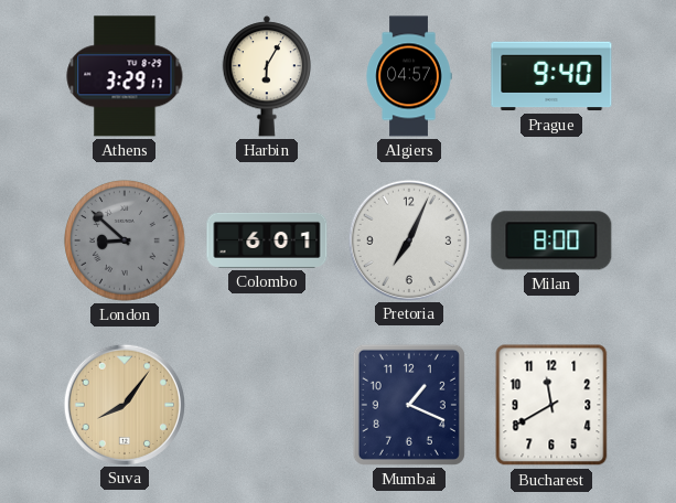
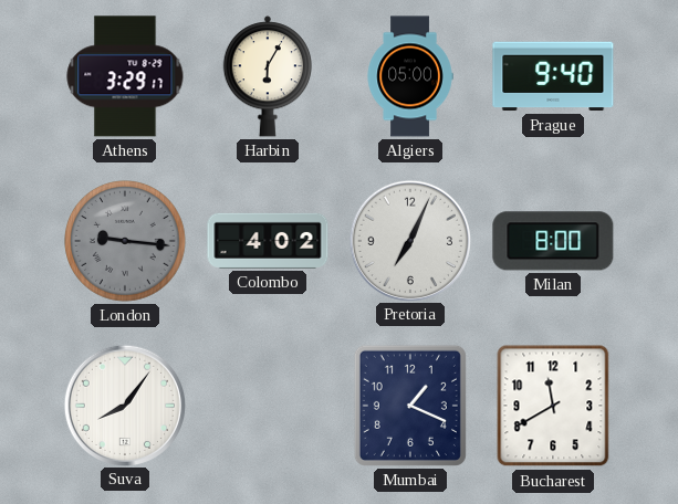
Algiers: 04:57 -> 05:00
London: 8:52 -> 9:16
Colombo: 6:01 -> 4:02
Suva dial: champagne -> white
